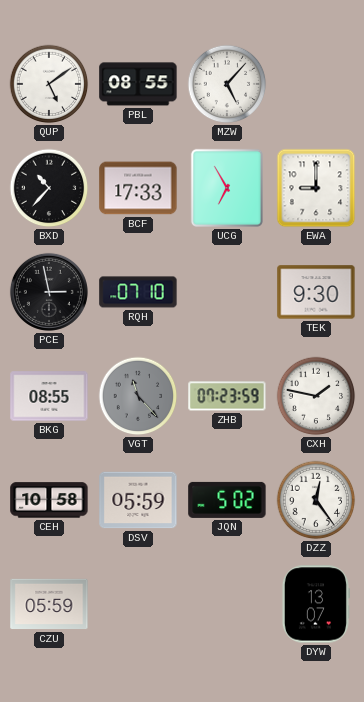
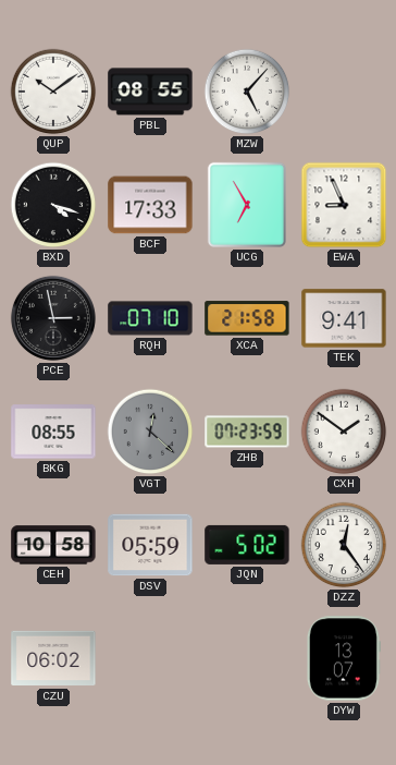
QUP: 5:09 -> 10:09
BXD: 10:37 -> 4:18
EWA: 9:00 -> 8:56
XCA: none -> 21:58
TEK: 9:30 -> 9:41
VGT: 11:23 -> 12:22
CXH: 1:47 -> 1:51
CZU: 05:59 -> 06:02
